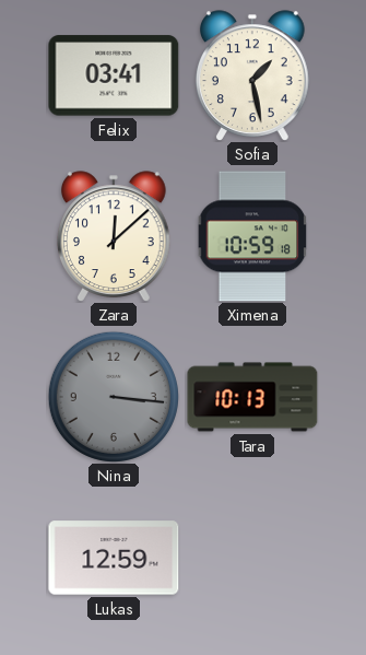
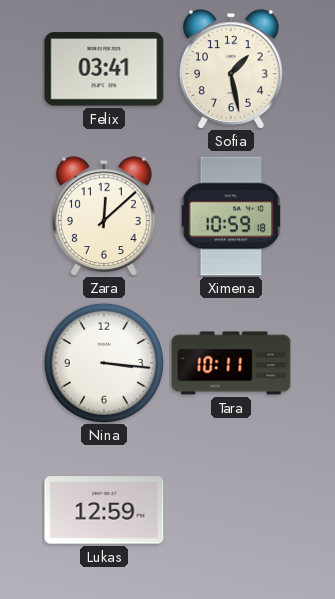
Nina dial: grey -> white
Tara: 10:13 -> 10:11
